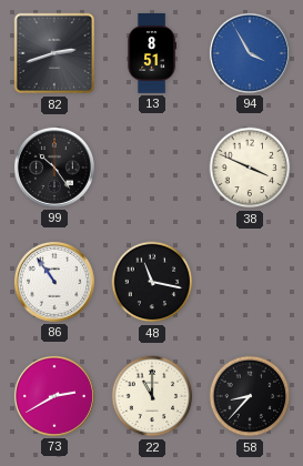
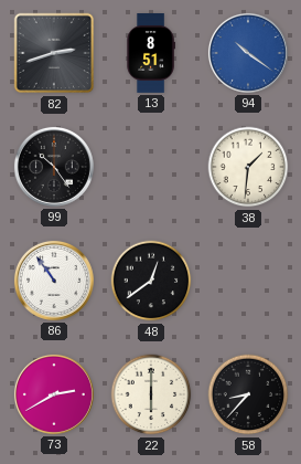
94: 3:55 -> 10:21
38: 3:49 -> 1:31
48: 11:17 -> 12:39
22: 11:00 -> 6:00
